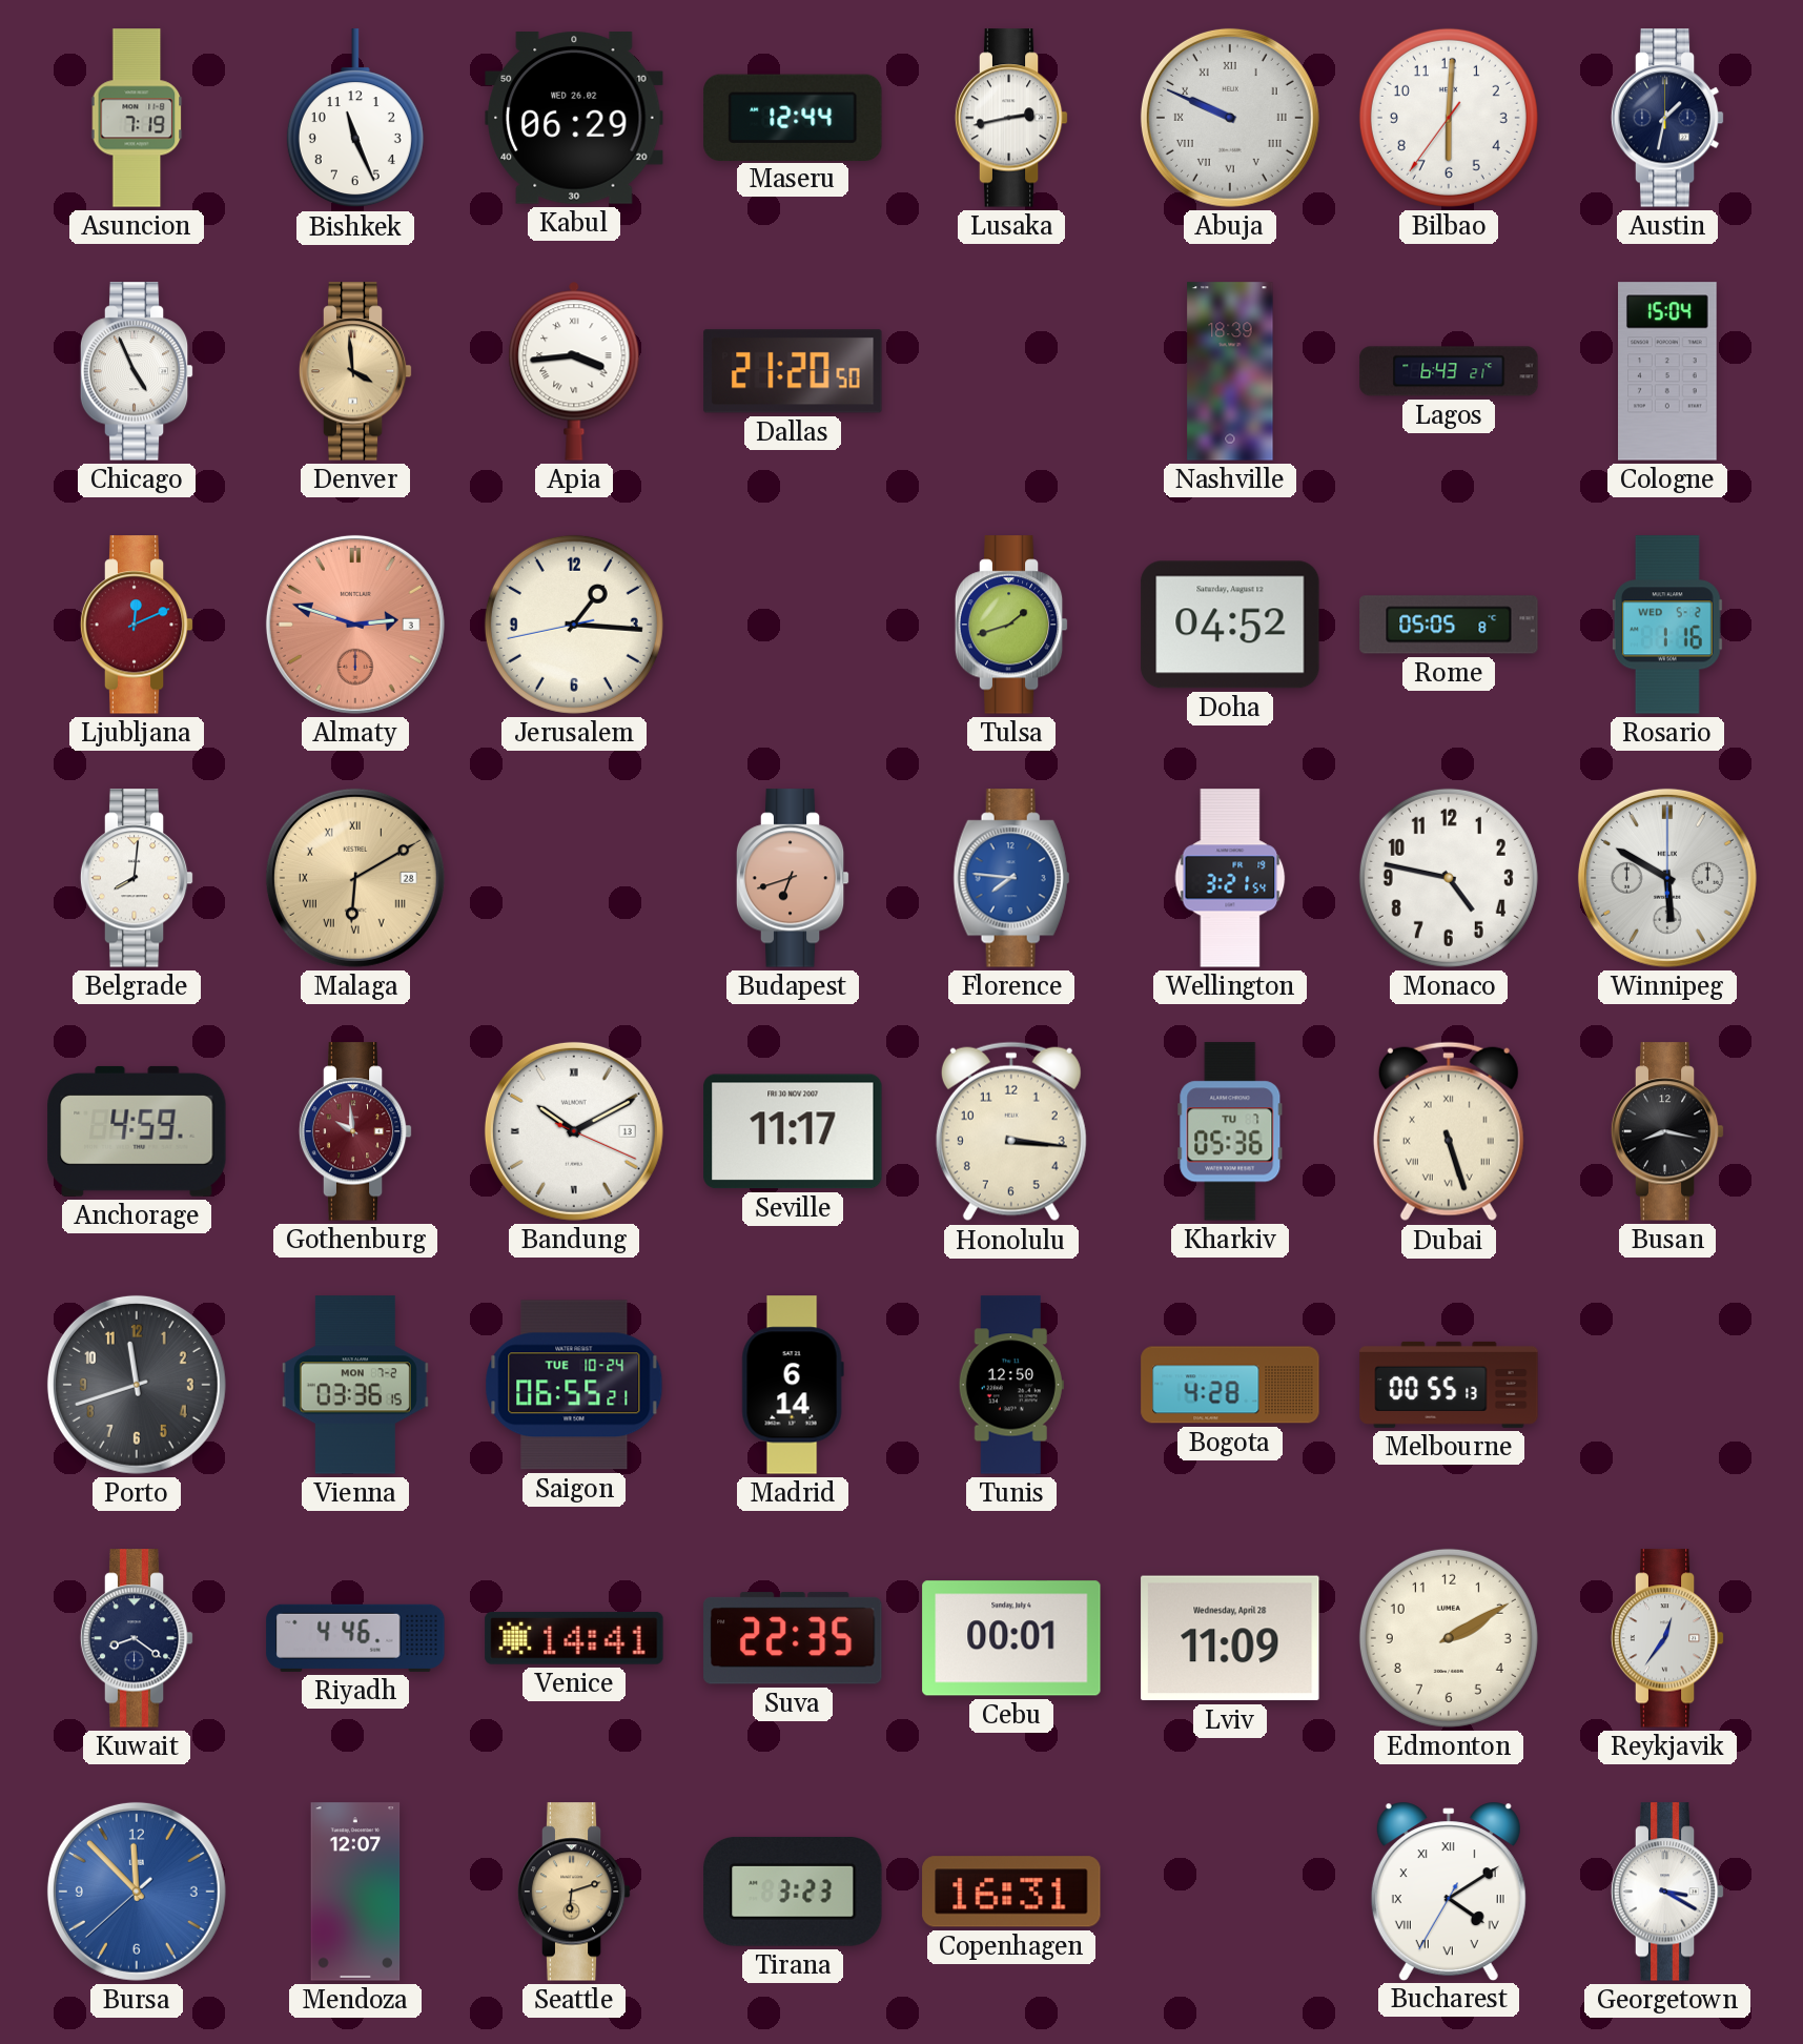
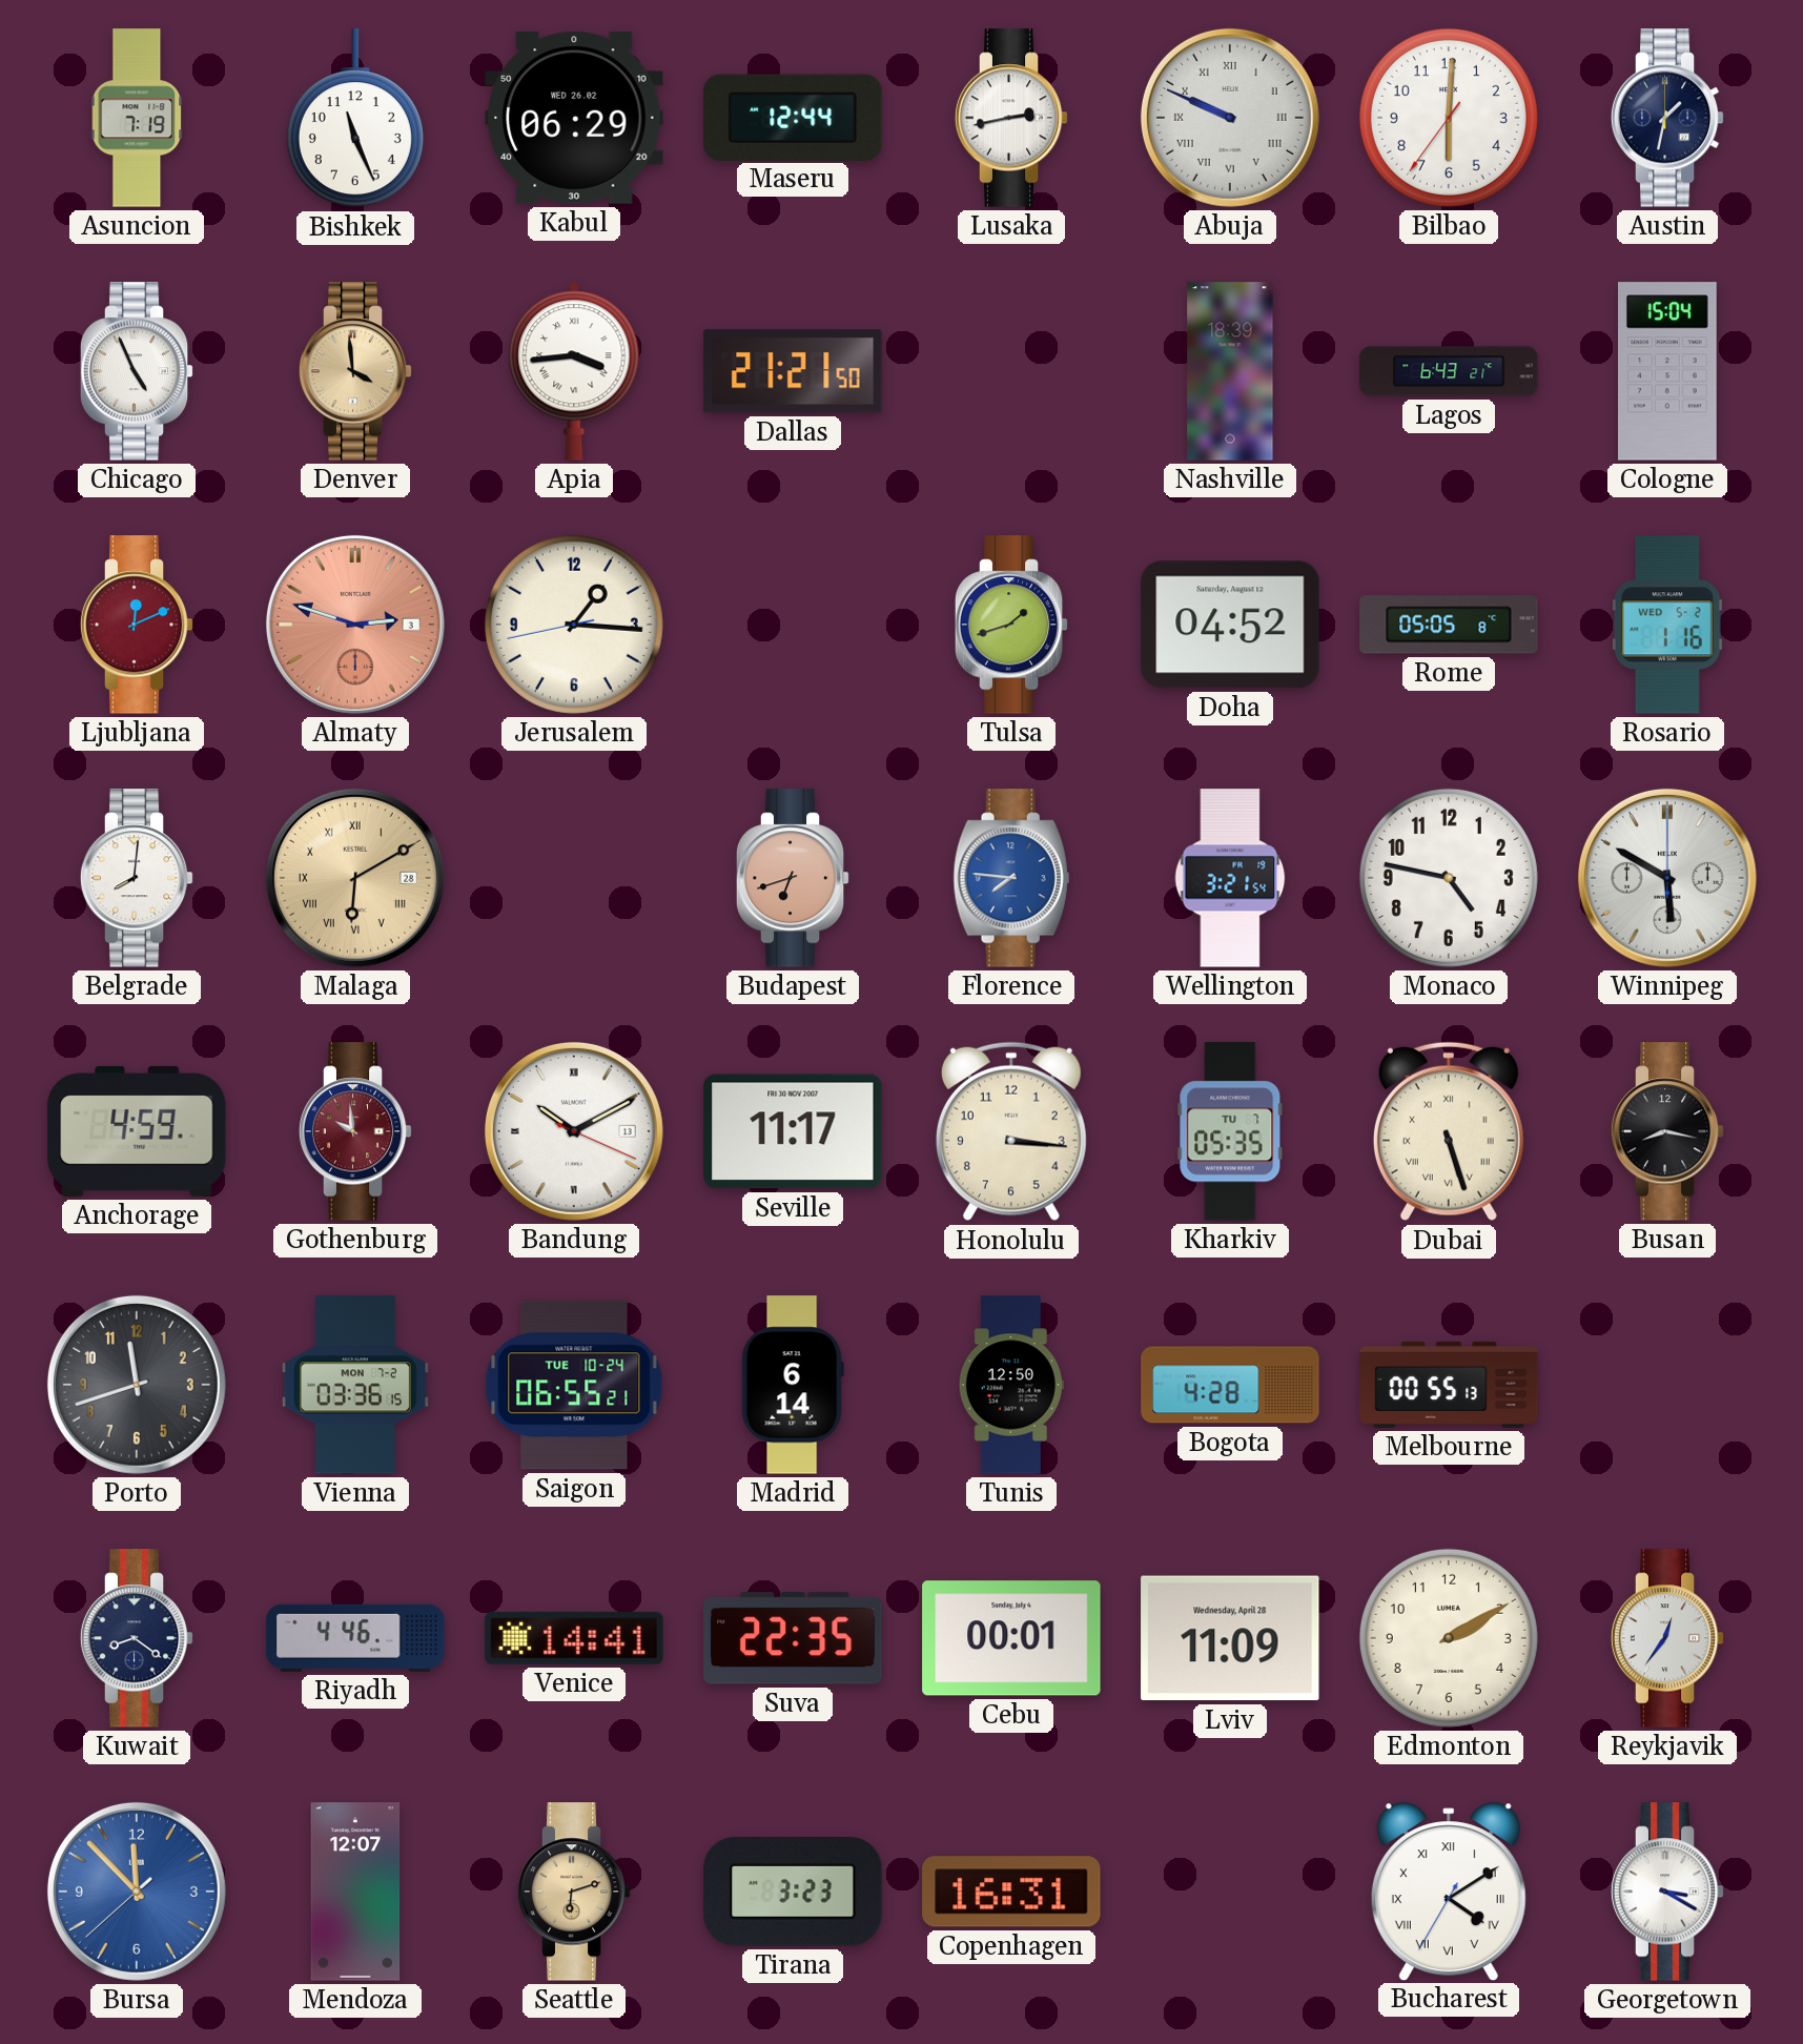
Dallas: 21:20 -> 21:21
Kharkiv: 05:36 -> 05:35
